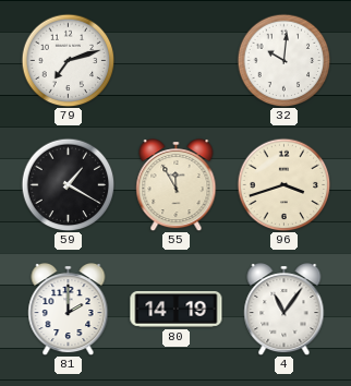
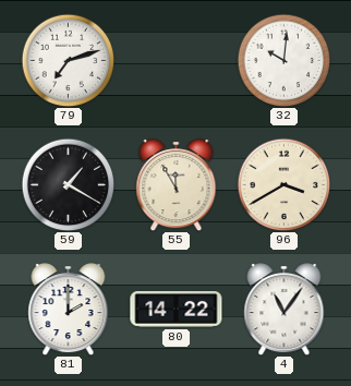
96: 3:42 -> 3:40
80: 14:19 -> 14:22
